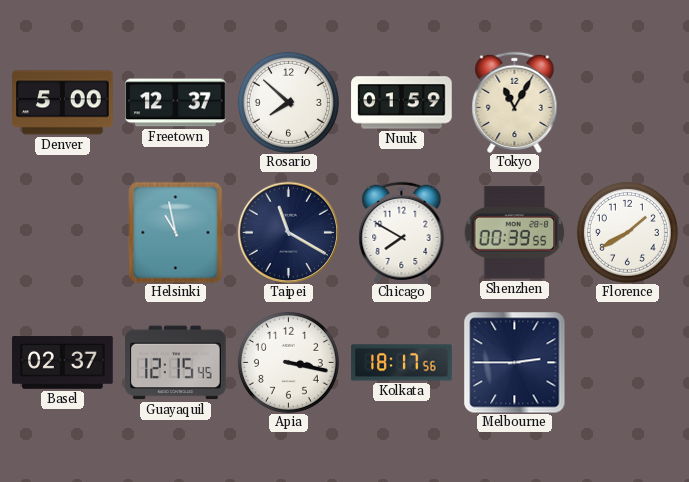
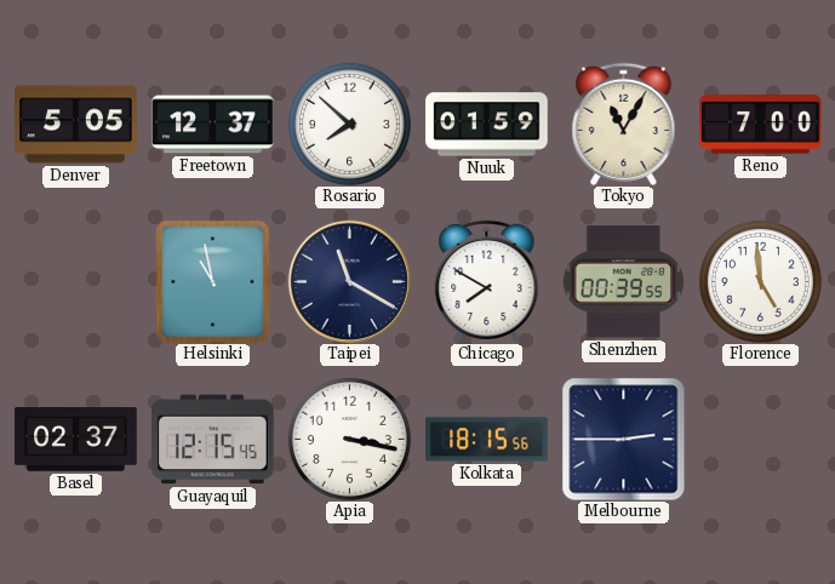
Denver: 5:00 -> 5:05
Reno: none -> 7:00
Florence: 1:40 -> 4:59
Kolkata: 18:17 -> 18:15
